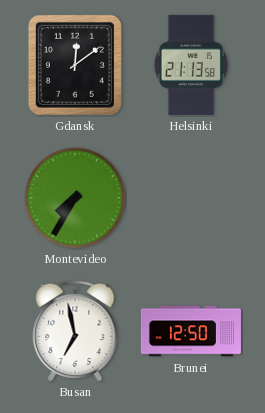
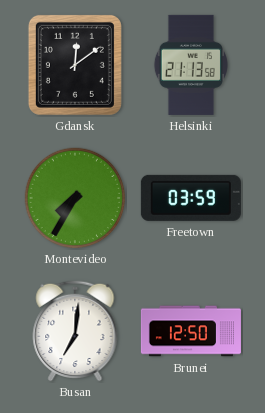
Freetown: none -> 03:59
Busan: 6:58 -> 7:01
